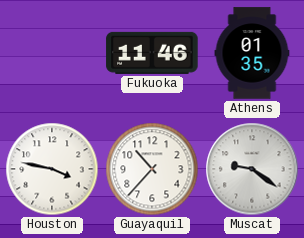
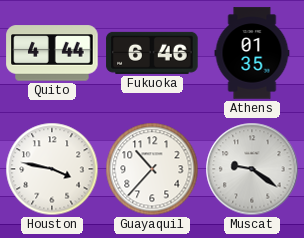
Quito: none -> 4:44
Fukuoka: 11:46 -> 6:46
